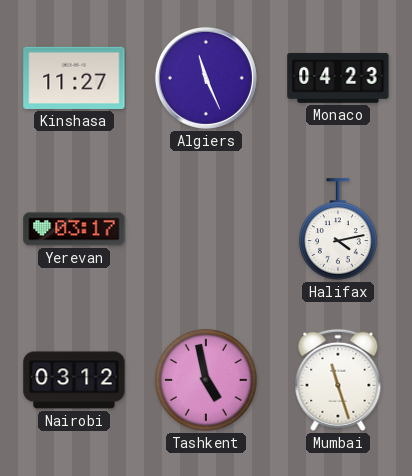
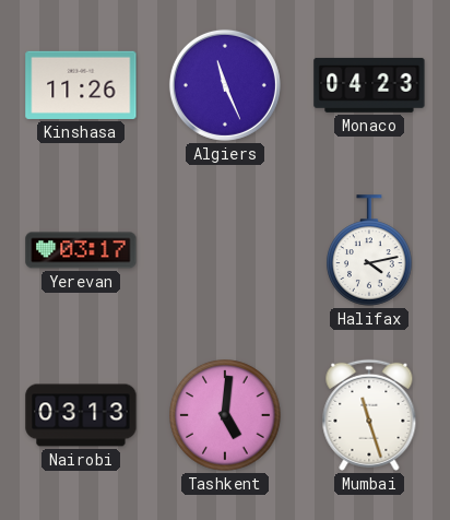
Kinshasa: 11:27 -> 11:26
Nairobi: 03:12 -> 03:13
Tashkent: 4:58 -> 5:01
